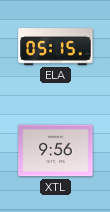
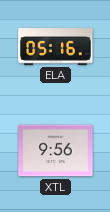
ELA: 05:15 -> 05:16
